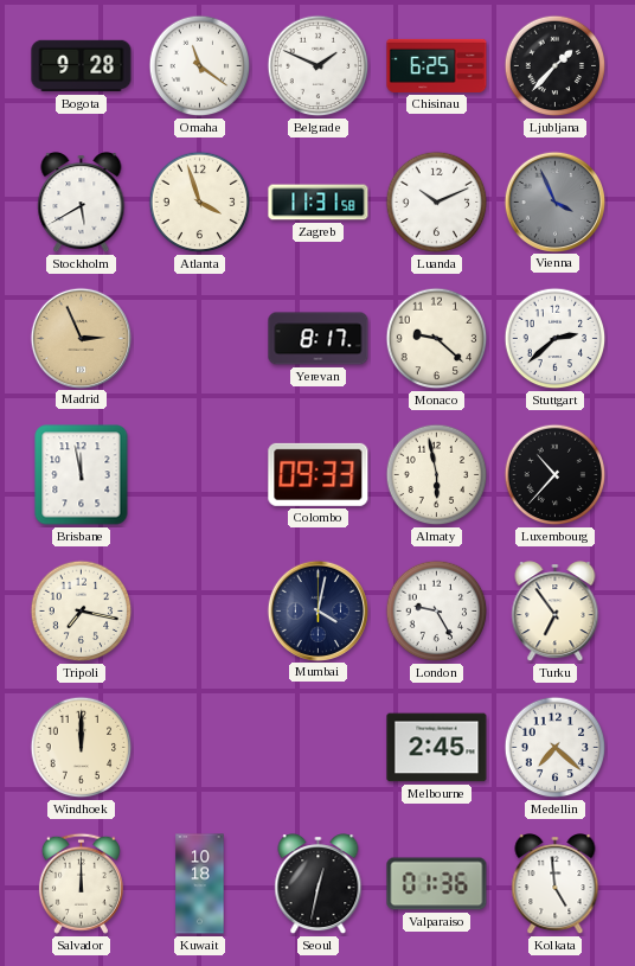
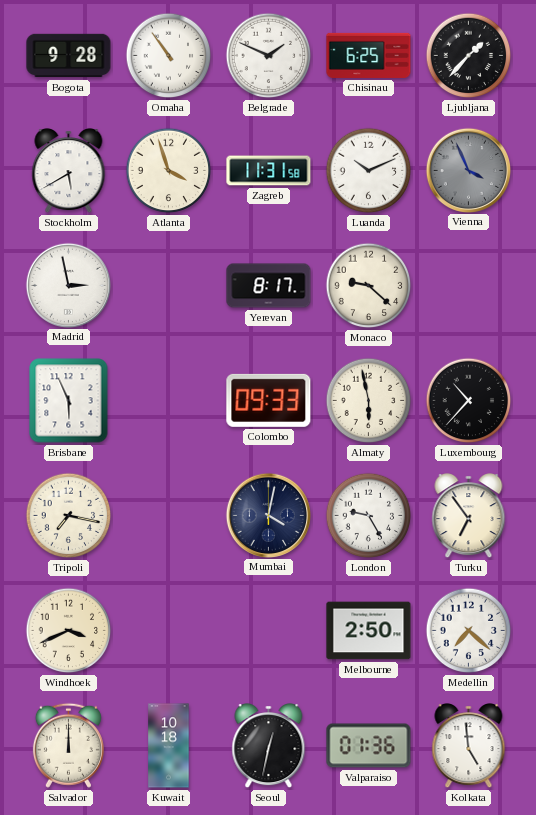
Omaha: 11:21 -> 10:54
Madrid: 2:56 -> 2:58
Madrid dial: champagne -> white
Stuttgart: 2:38 -> none
Brisbane: 11:58 -> 5:56
Windhoek: 12:00 -> 3:41
Melbourne: 2:45 -> 2:50
